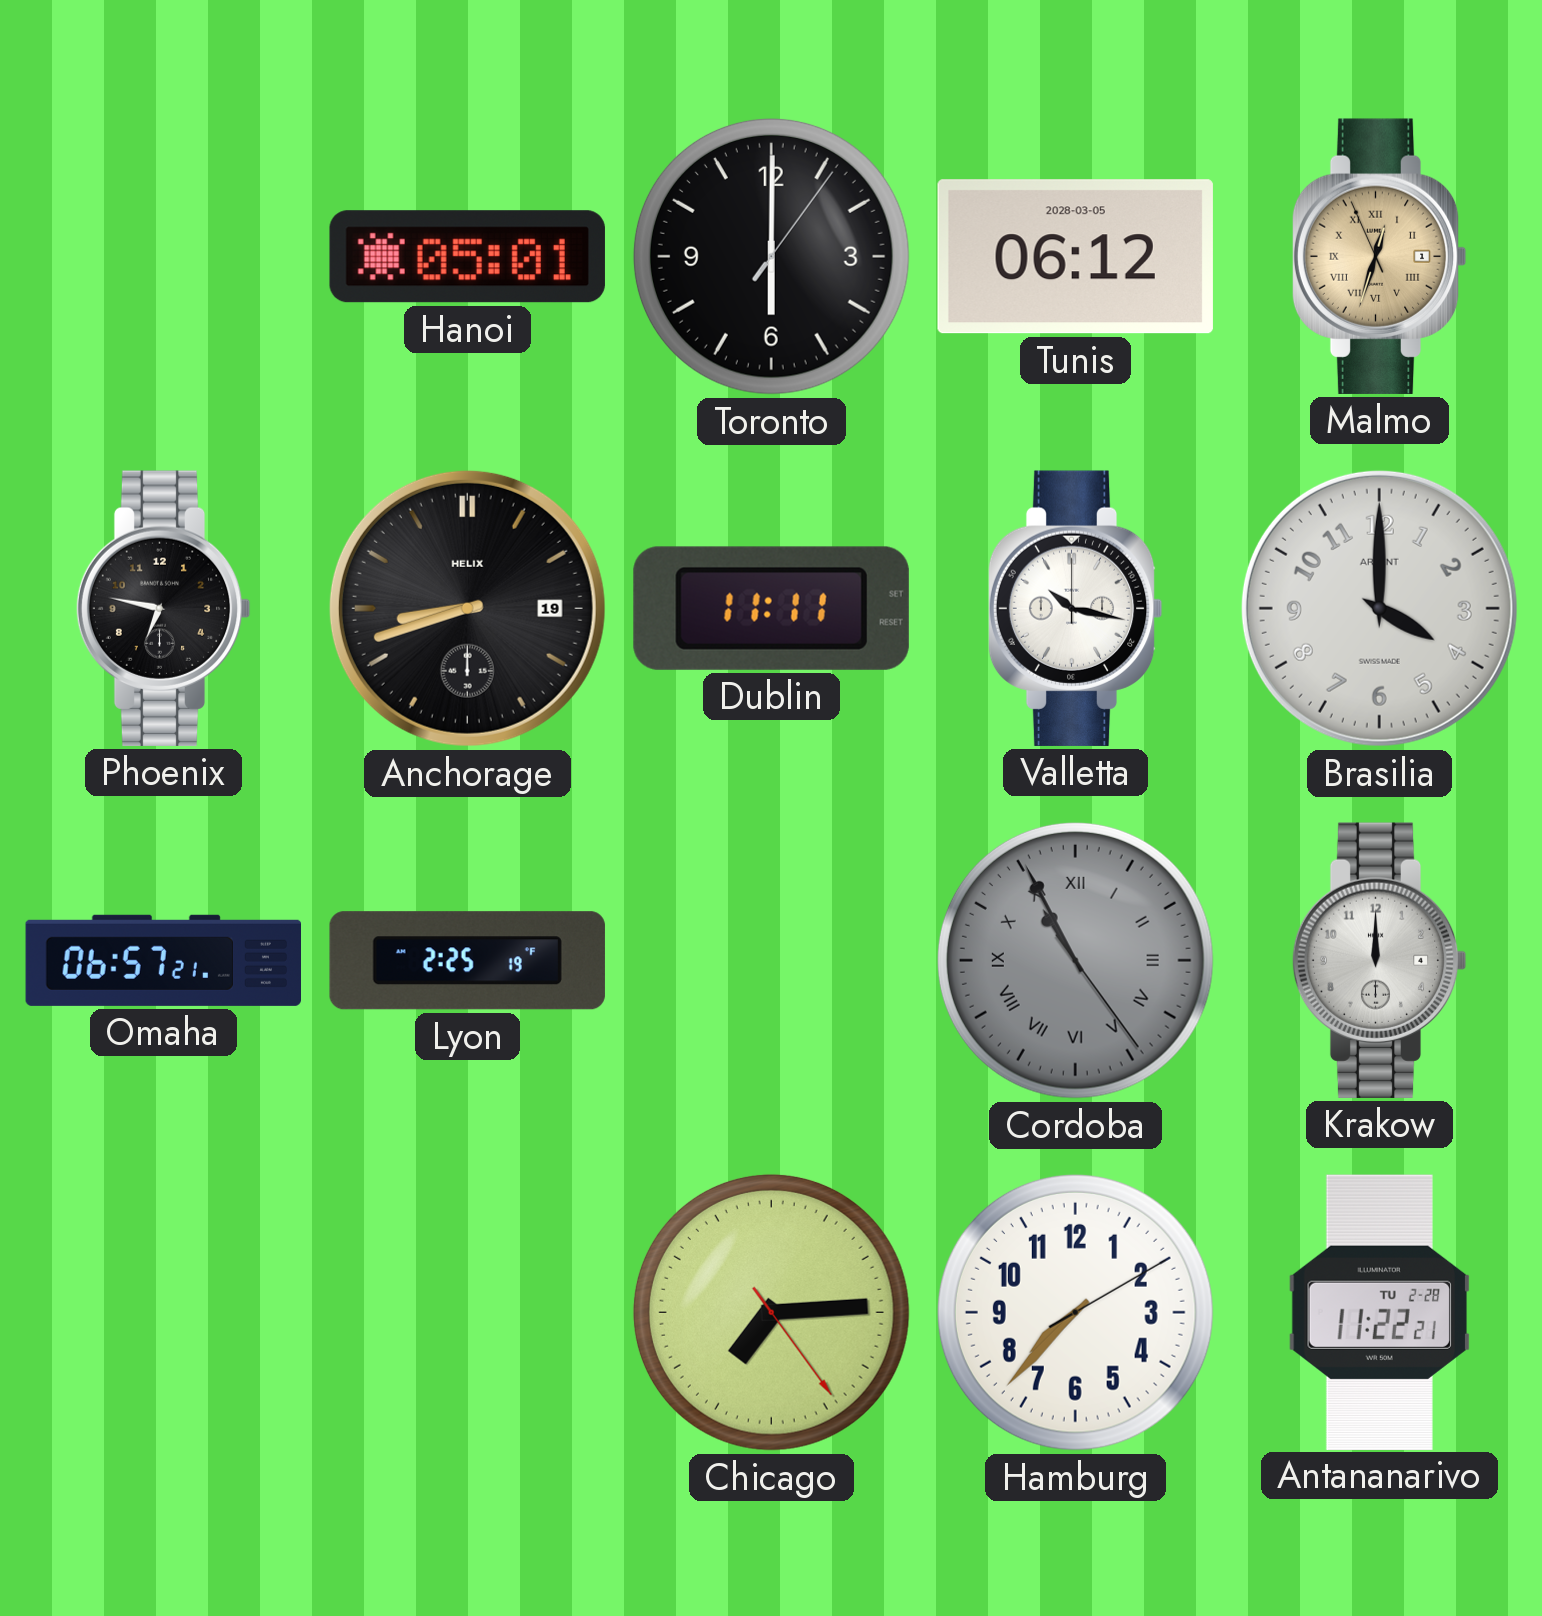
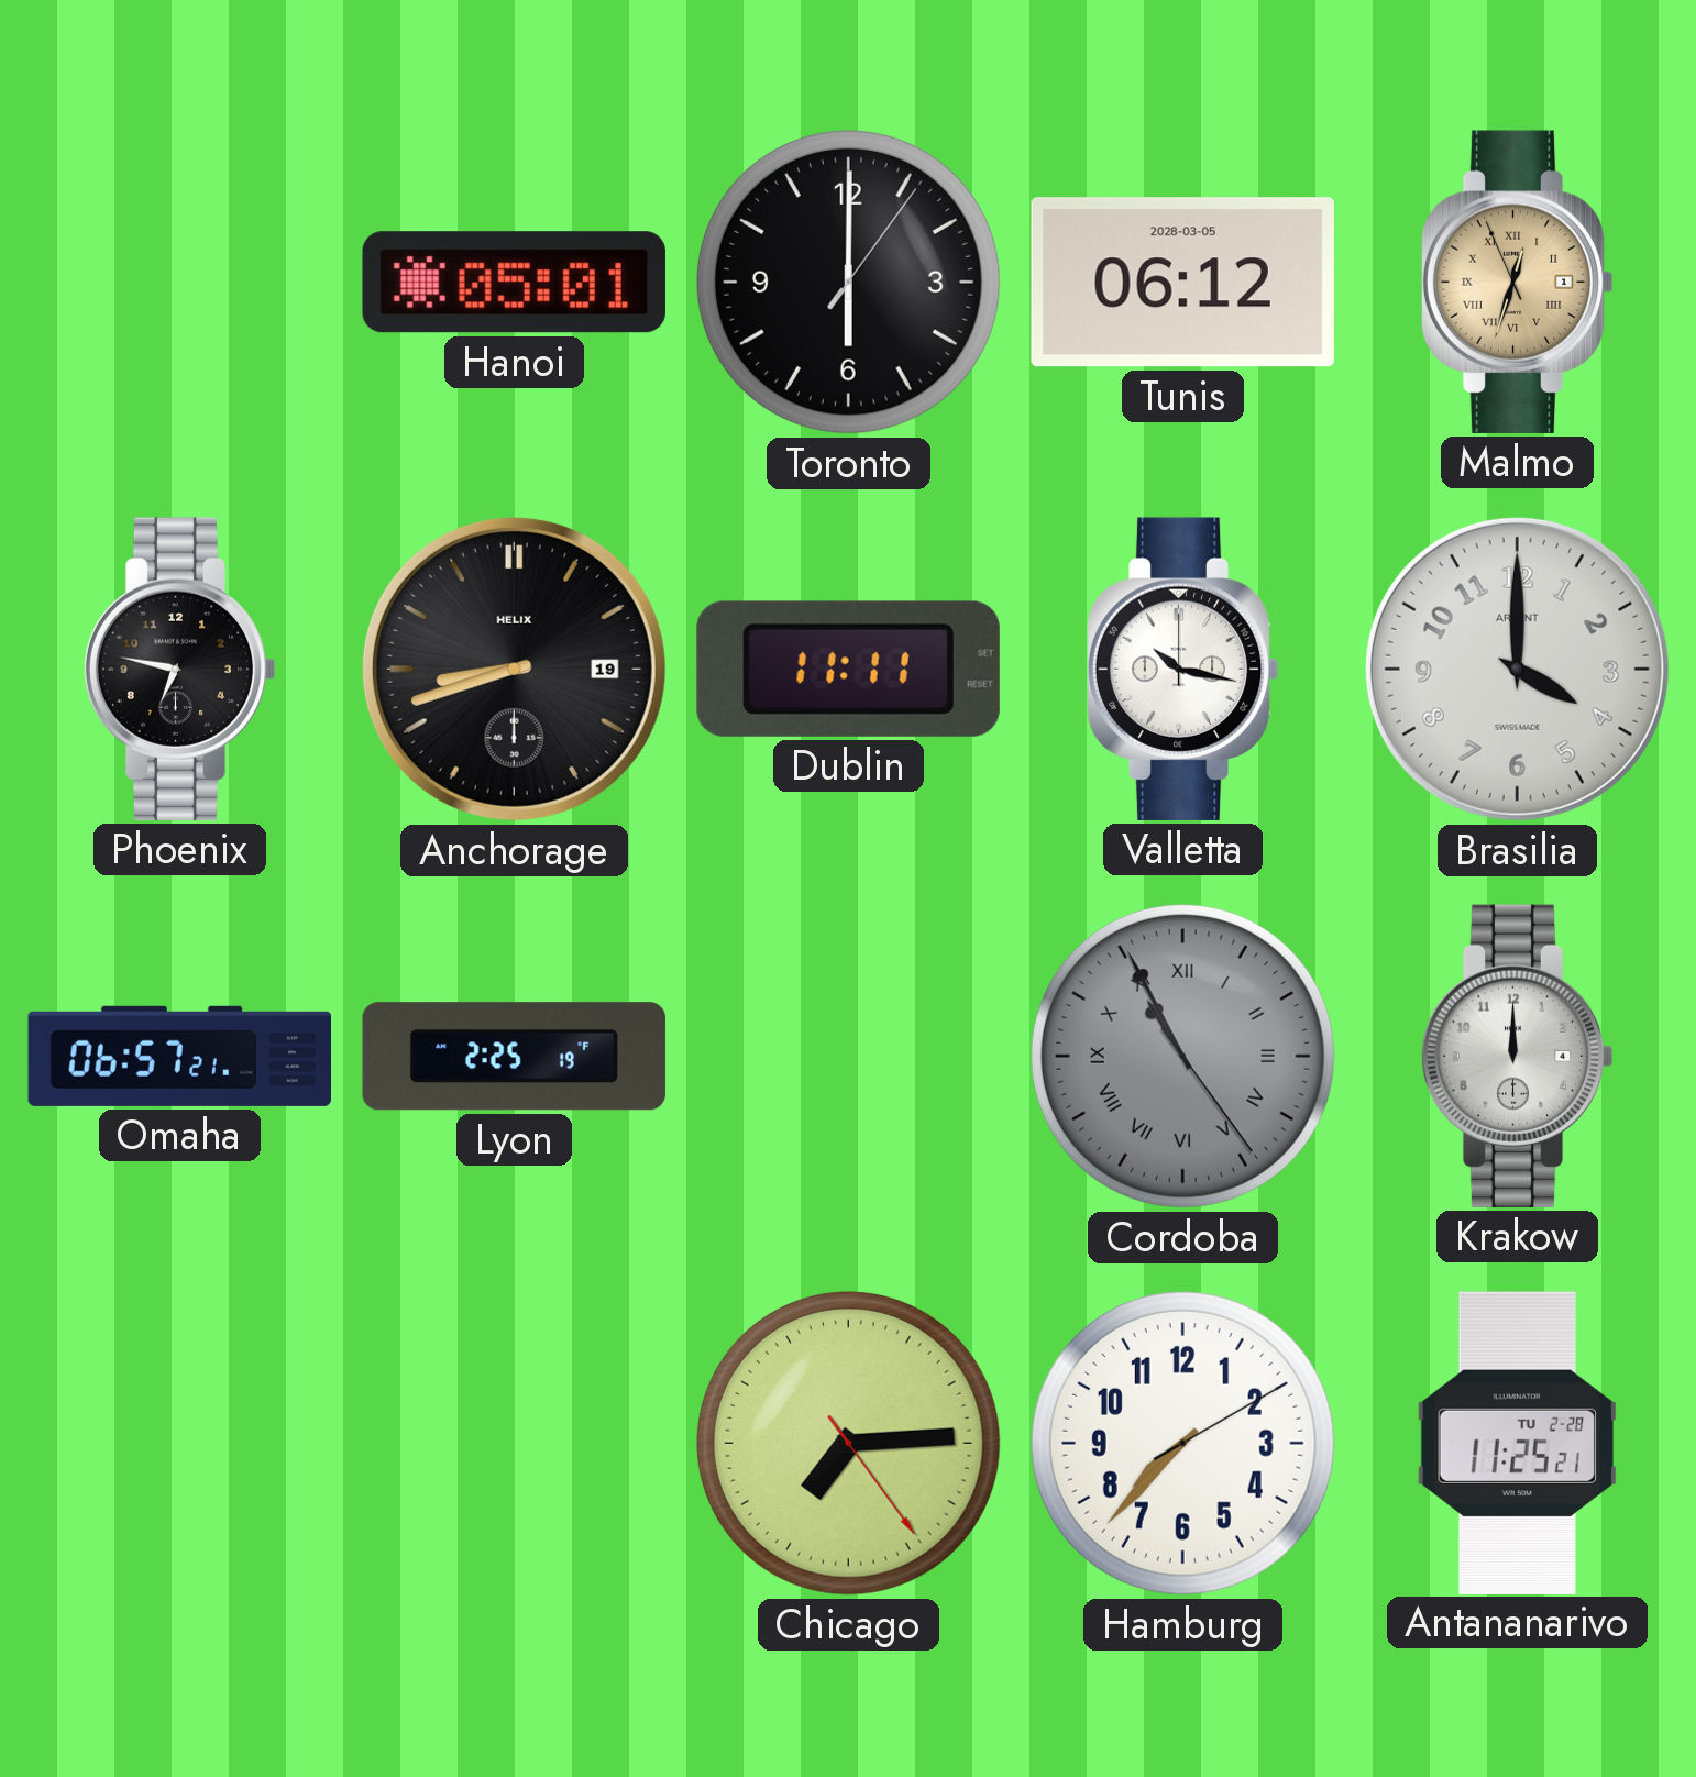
Antananarivo: 11:22 -> 11:25
